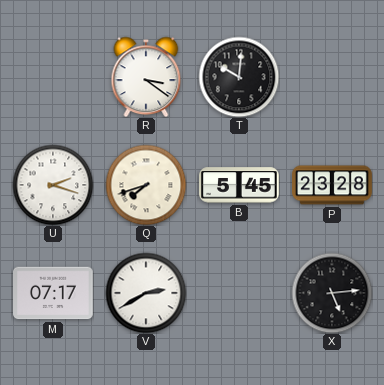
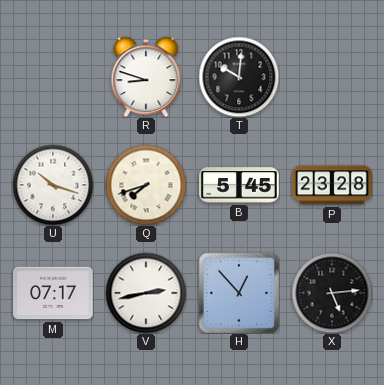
R: 3:21 -> 8:48
U: 2:18 -> 10:18
V: 2:40 -> 2:43
H: none -> 12:53
